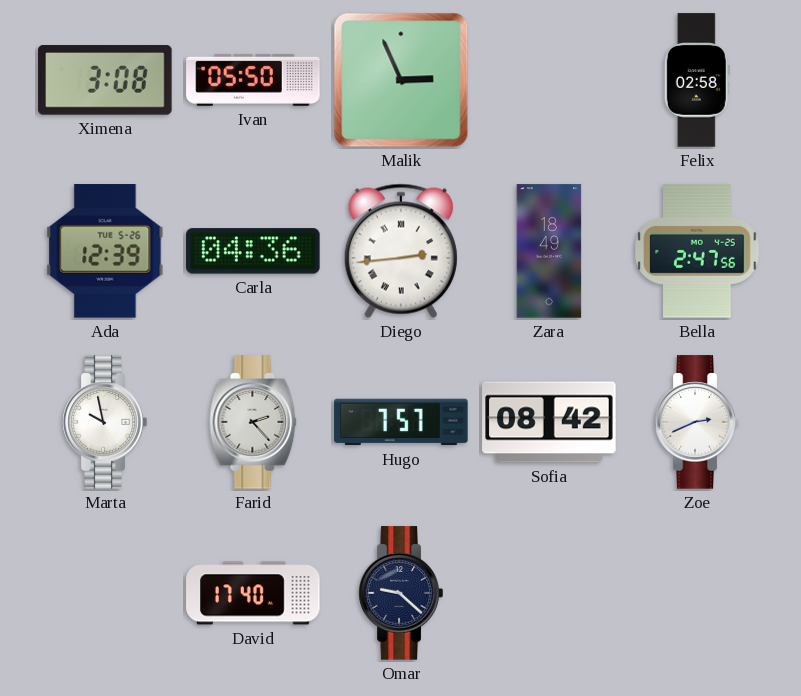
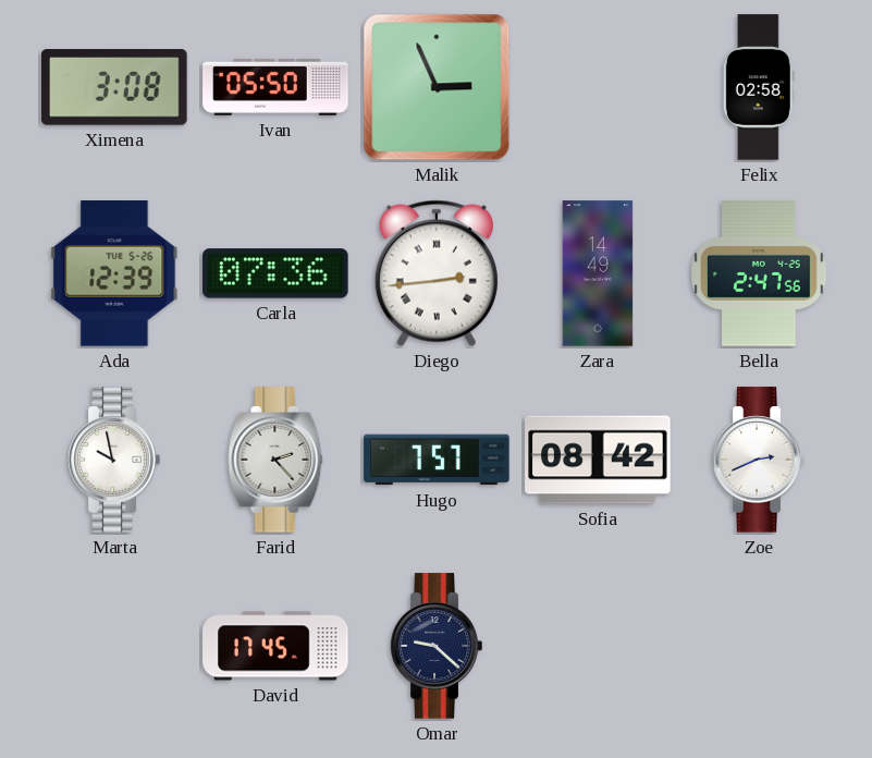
Carla: 04:36 -> 07:36
Zara: 18:49 -> 14:49
David: 17:40 -> 17:45
